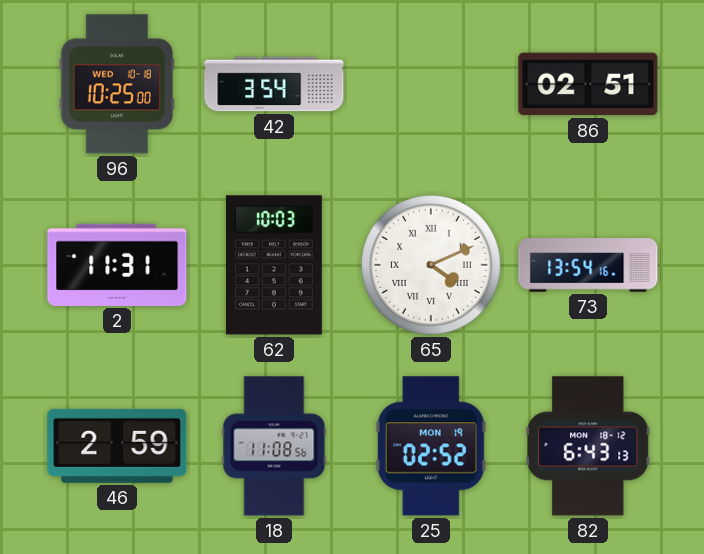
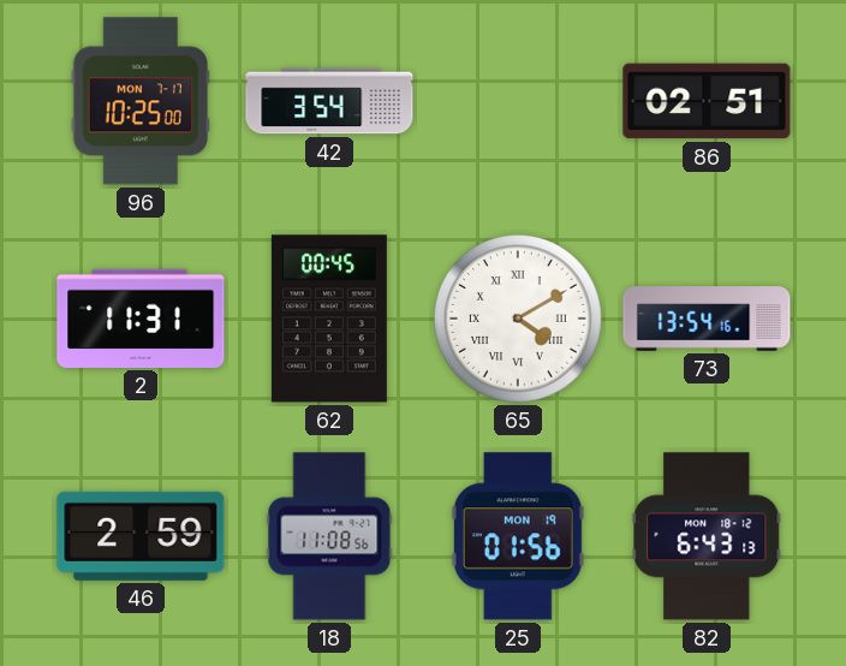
96 date: WED 10-18 -> MON 7-17
62: 10:03 -> 00:45
65: 4:11 -> 4:10
25: 02:52 -> 01:56
